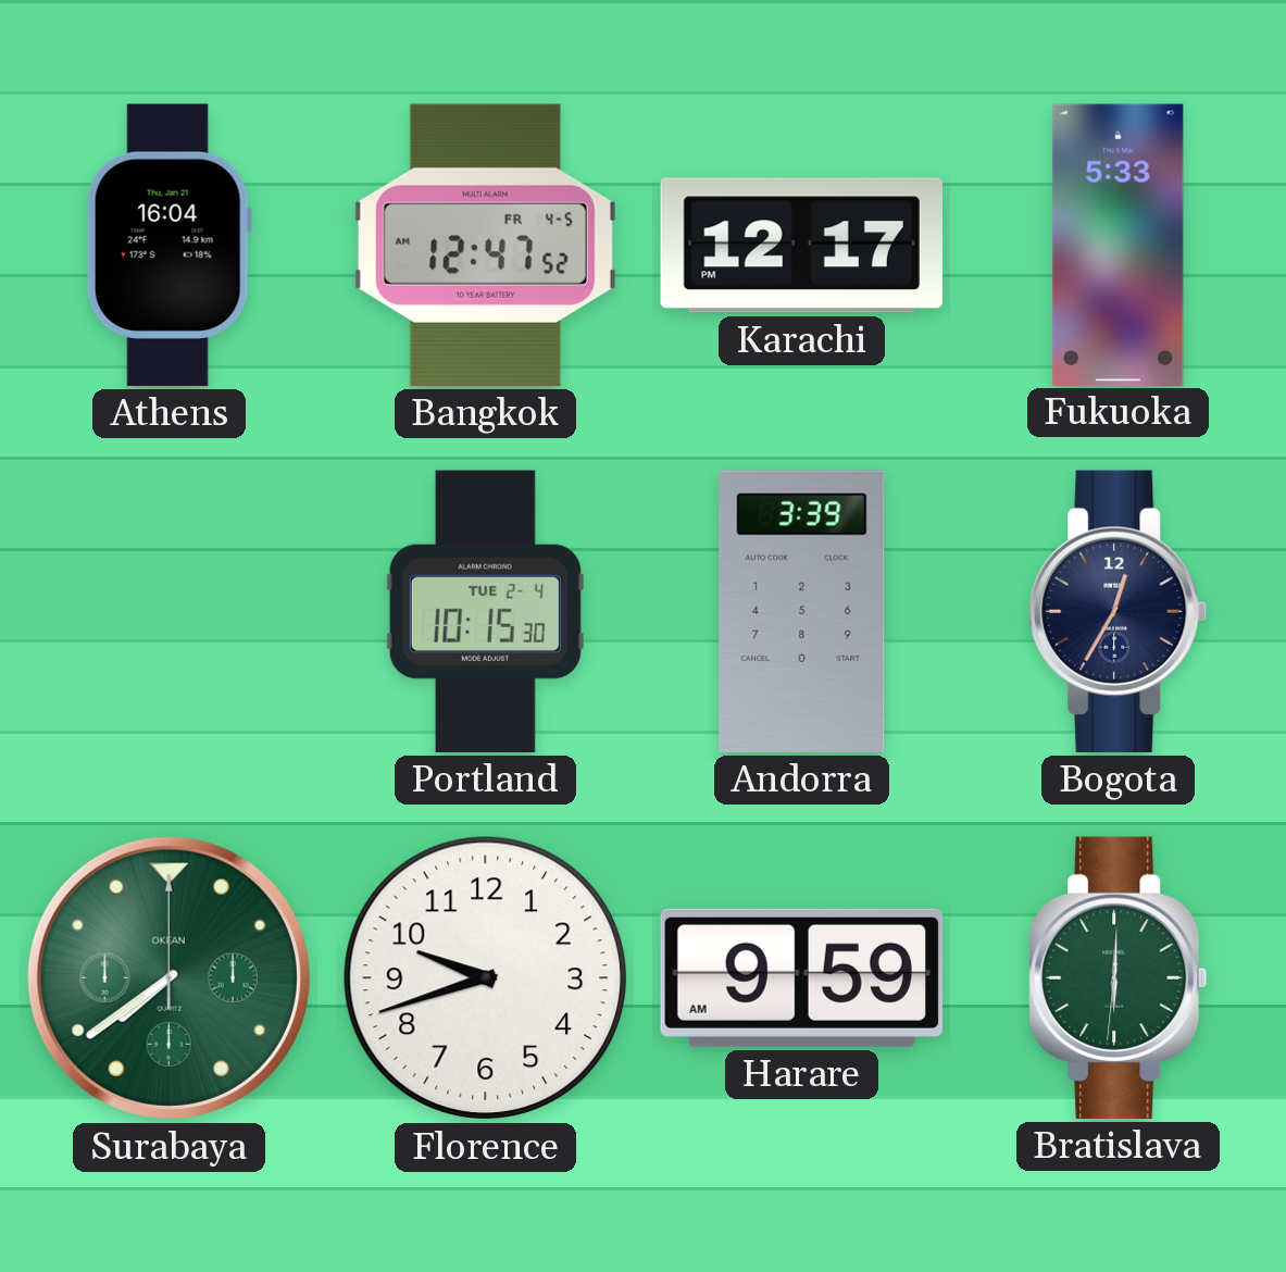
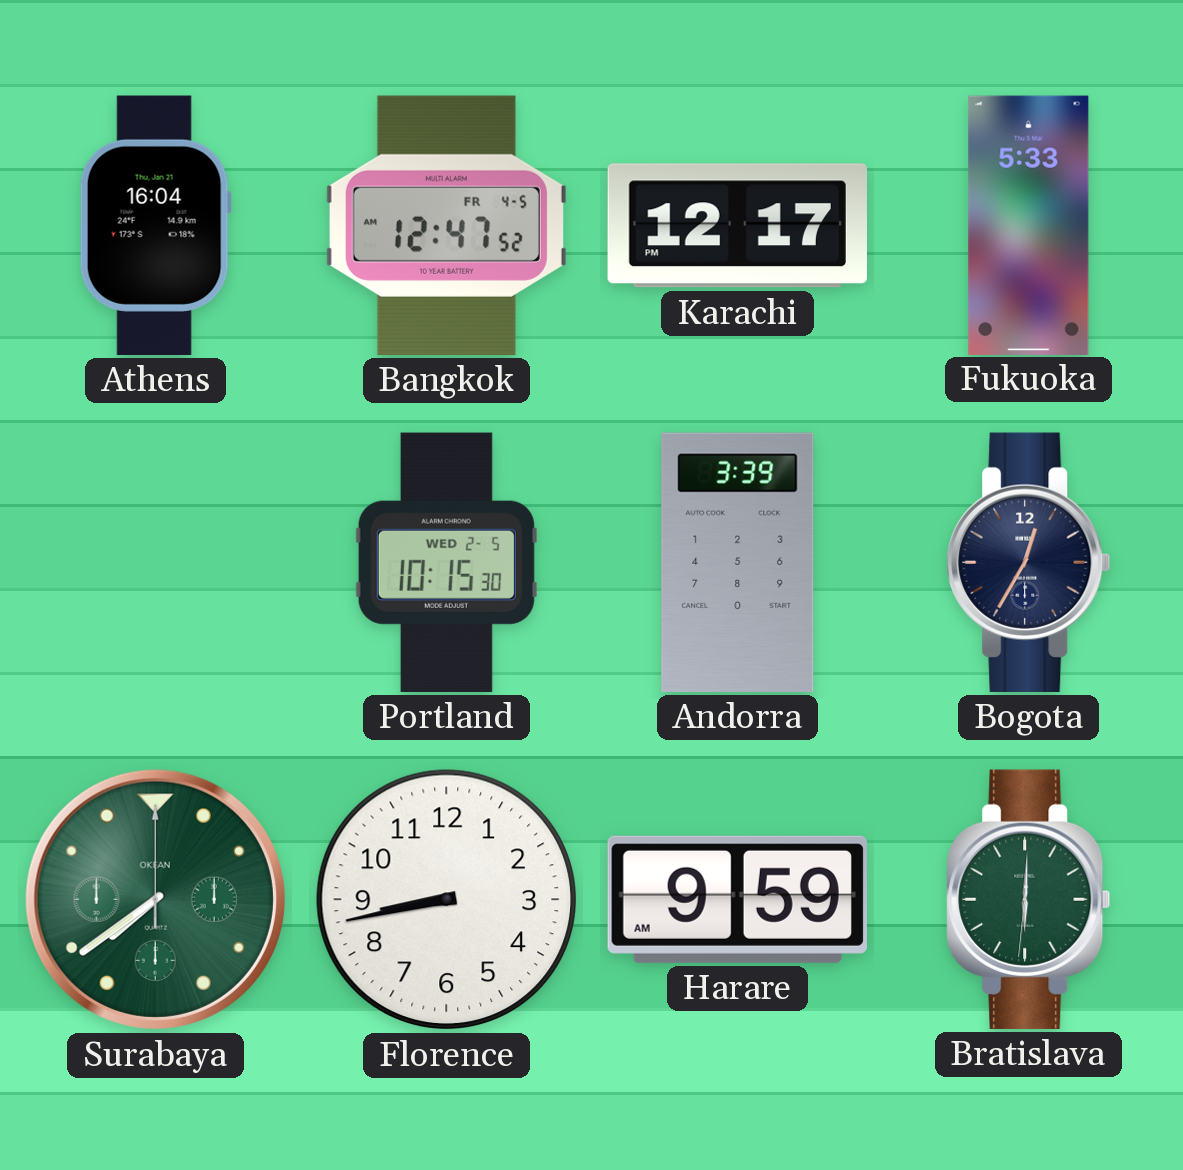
Portland date: TUE 2-4 -> WED 2-5
Florence: 9:42 -> 8:43
